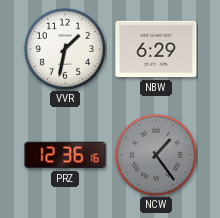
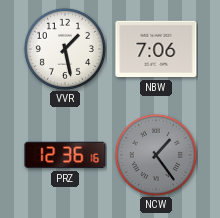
VVR: 1:32 -> 1:28
NBW: 6:29 -> 7:06
